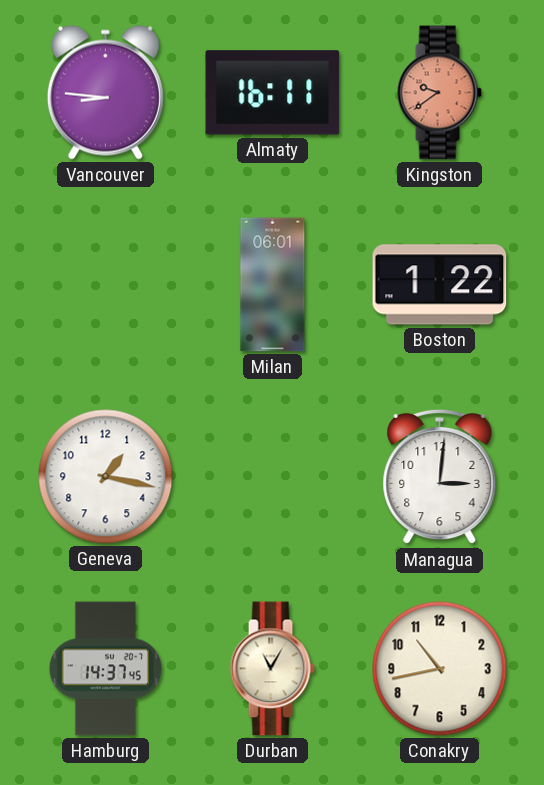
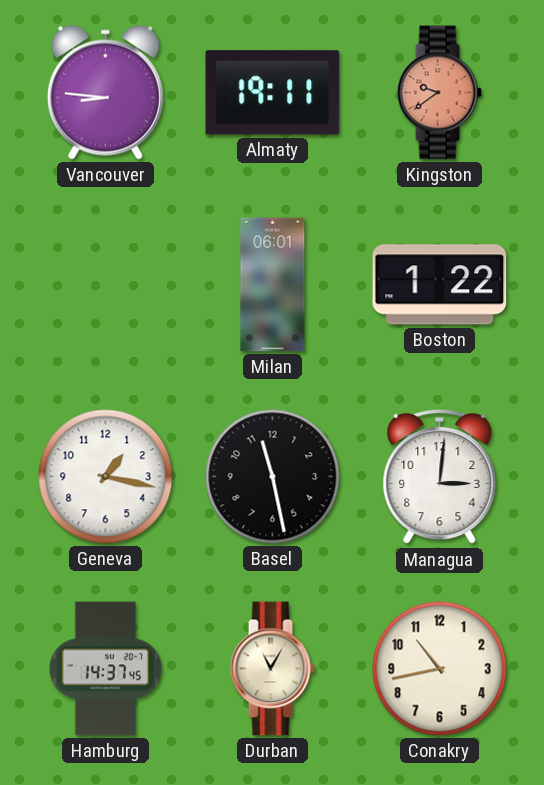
Almaty: 16:11 -> 19:11
Basel: none -> 11:28
